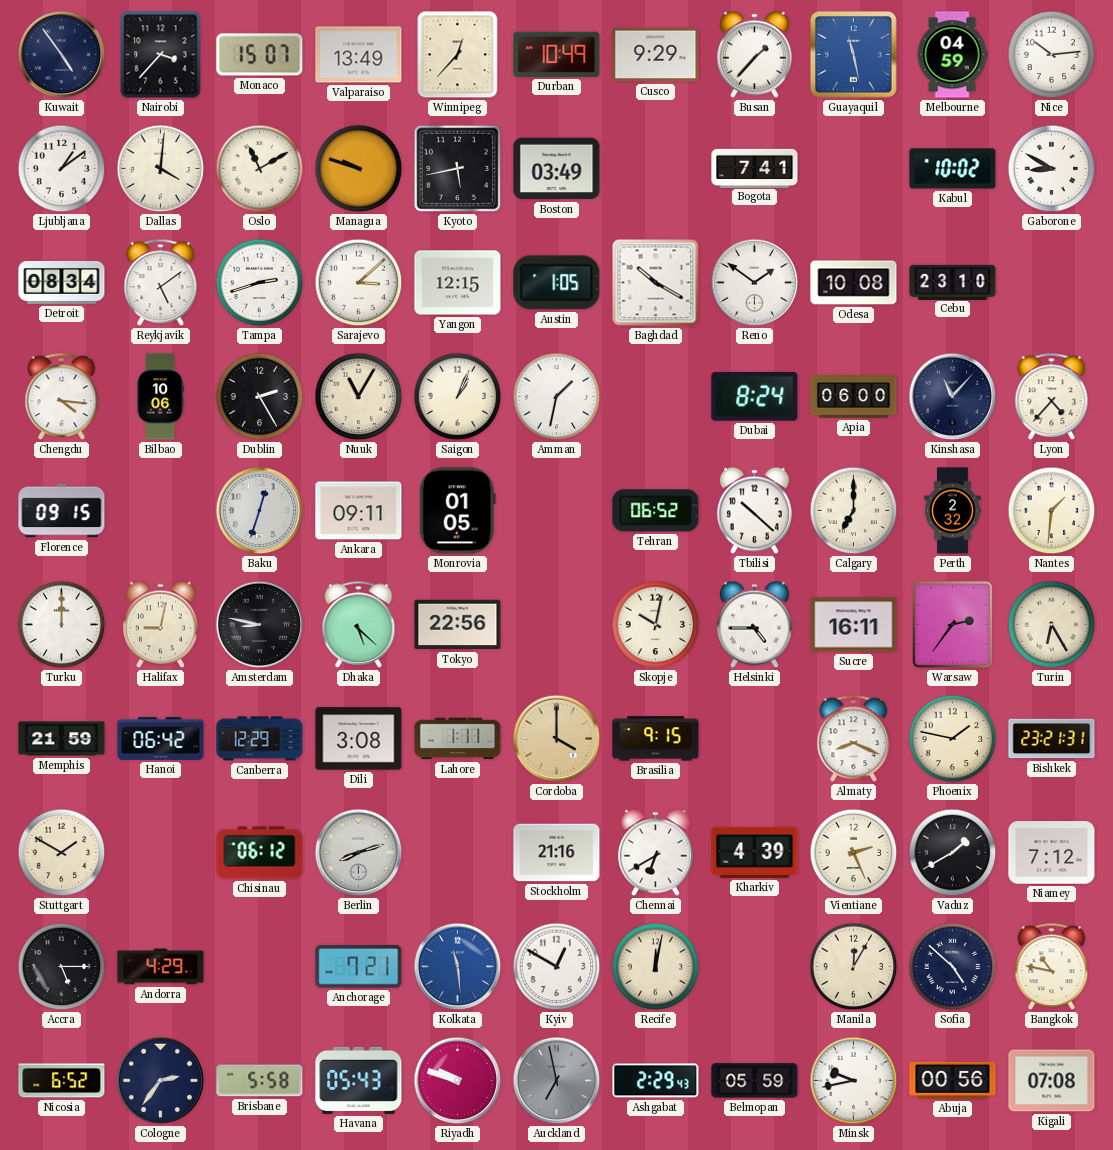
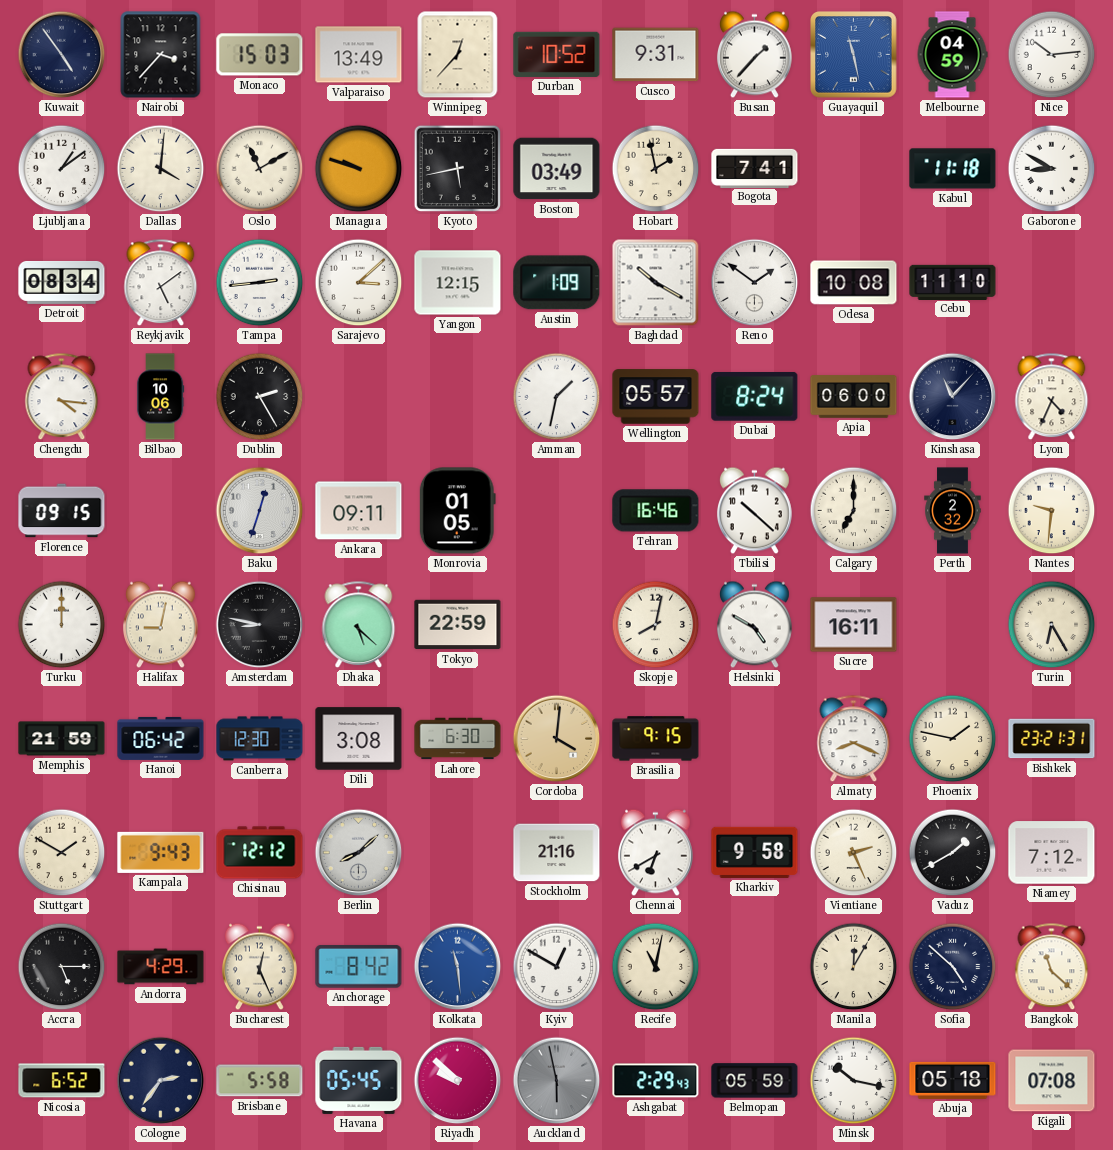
Monaco: 15:07 -> 15:03
Durban: 10:49 -> 10:52
Cusco: 9:29 -> 9:31
Hobart: none -> 1:58
Kabul: 10:02 -> 11:18
Tampa: 2:42 -> 2:44
Austin: 1:05 -> 1:09
Cebu: 23:10 -> 11:10
Nuuk: 11:05 -> none
Saigon: 1:04 -> none
Wellington: none -> 05:57
Lyon: 4:37 -> 4:34
Tehran: 06:52 -> 16:46
Nantes: 1:31 -> 9:31
Tokyo: 22:56 -> 22:59
Skopje: 10:02 -> 8:02
Helsinki: 4:45 -> 4:50
Warsaw: 2:36 -> none
Canberra: 12:29 -> 12:30
Lahore: 1:11 -> 6:30
Cordoba: 4:00 -> 4:01
Kampala: none -> 9:43
Chisinau: 06:12 -> 12:12
Berlin: 8:12 -> 8:08
Kharkiv: 4:39 -> 9:58
Bucharest: none -> 12:26
Anchorage: 7:21 -> 8:42
Recife: 12:02 -> 11:02
Bangkok: 10:47 -> 11:22
Havana: 05:43 -> 05:45
Riyadh: 9:48 -> 9:52
Auckland: 6:58 -> 5:58
Minsk: 9:43 -> 10:17
Abuja: 00:56 -> 05:18
